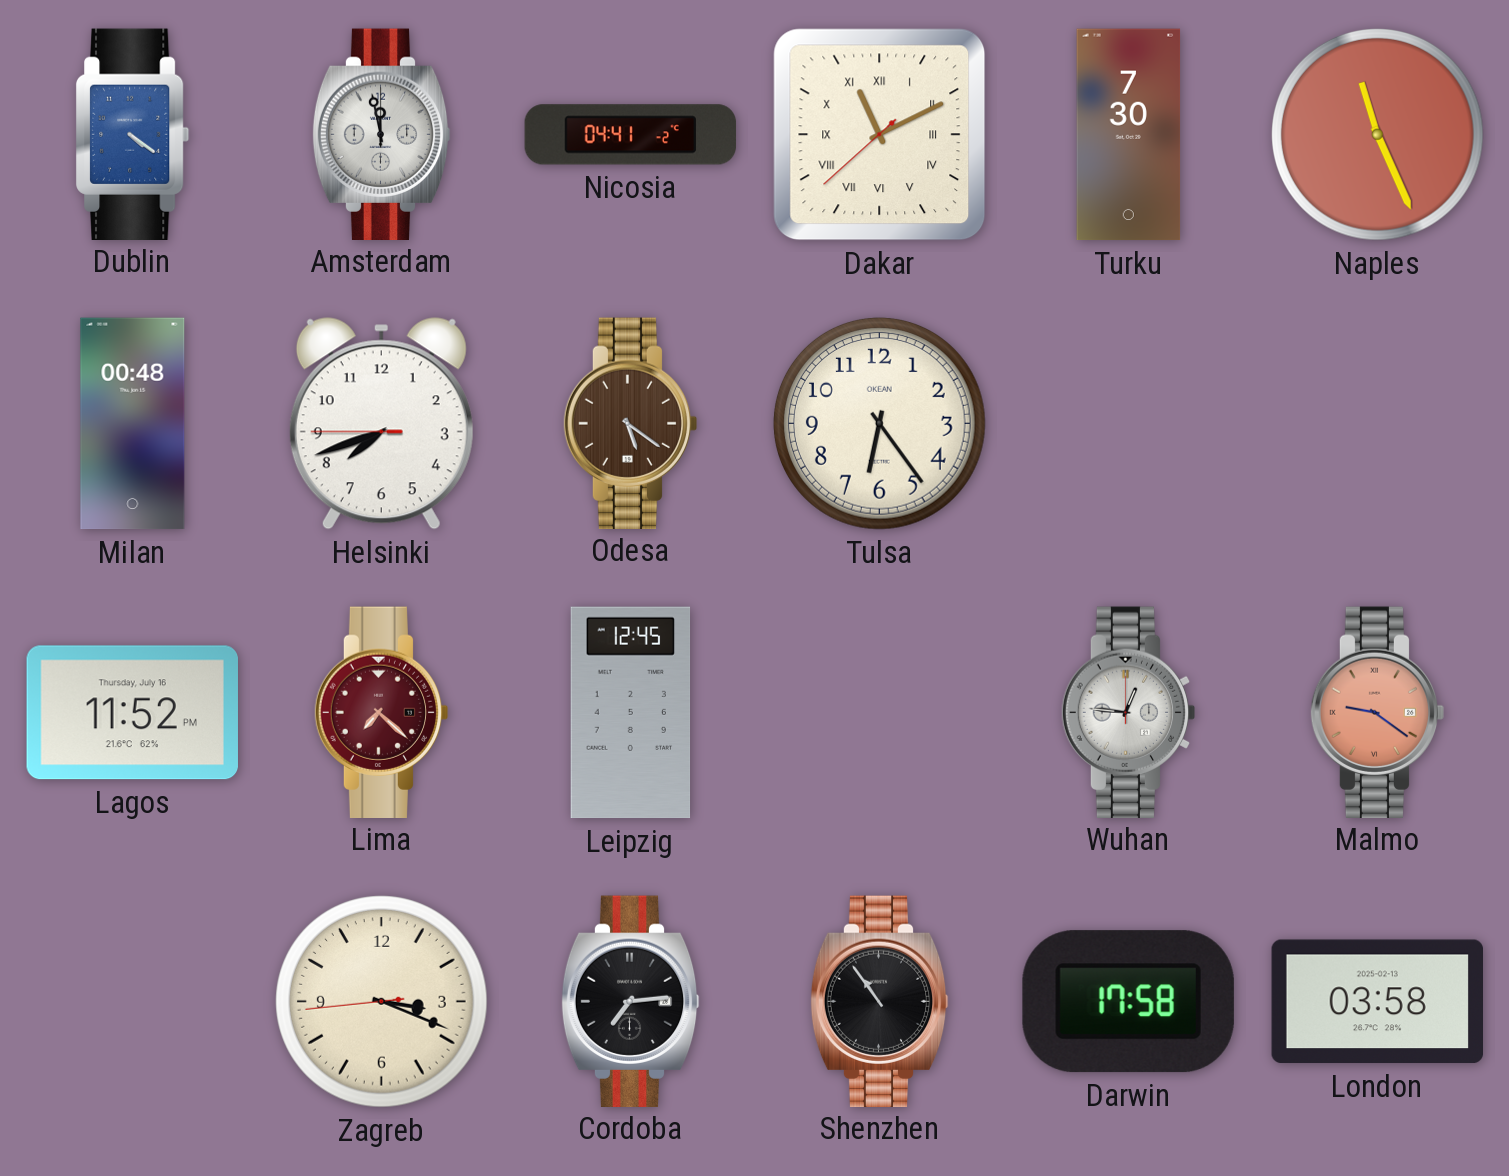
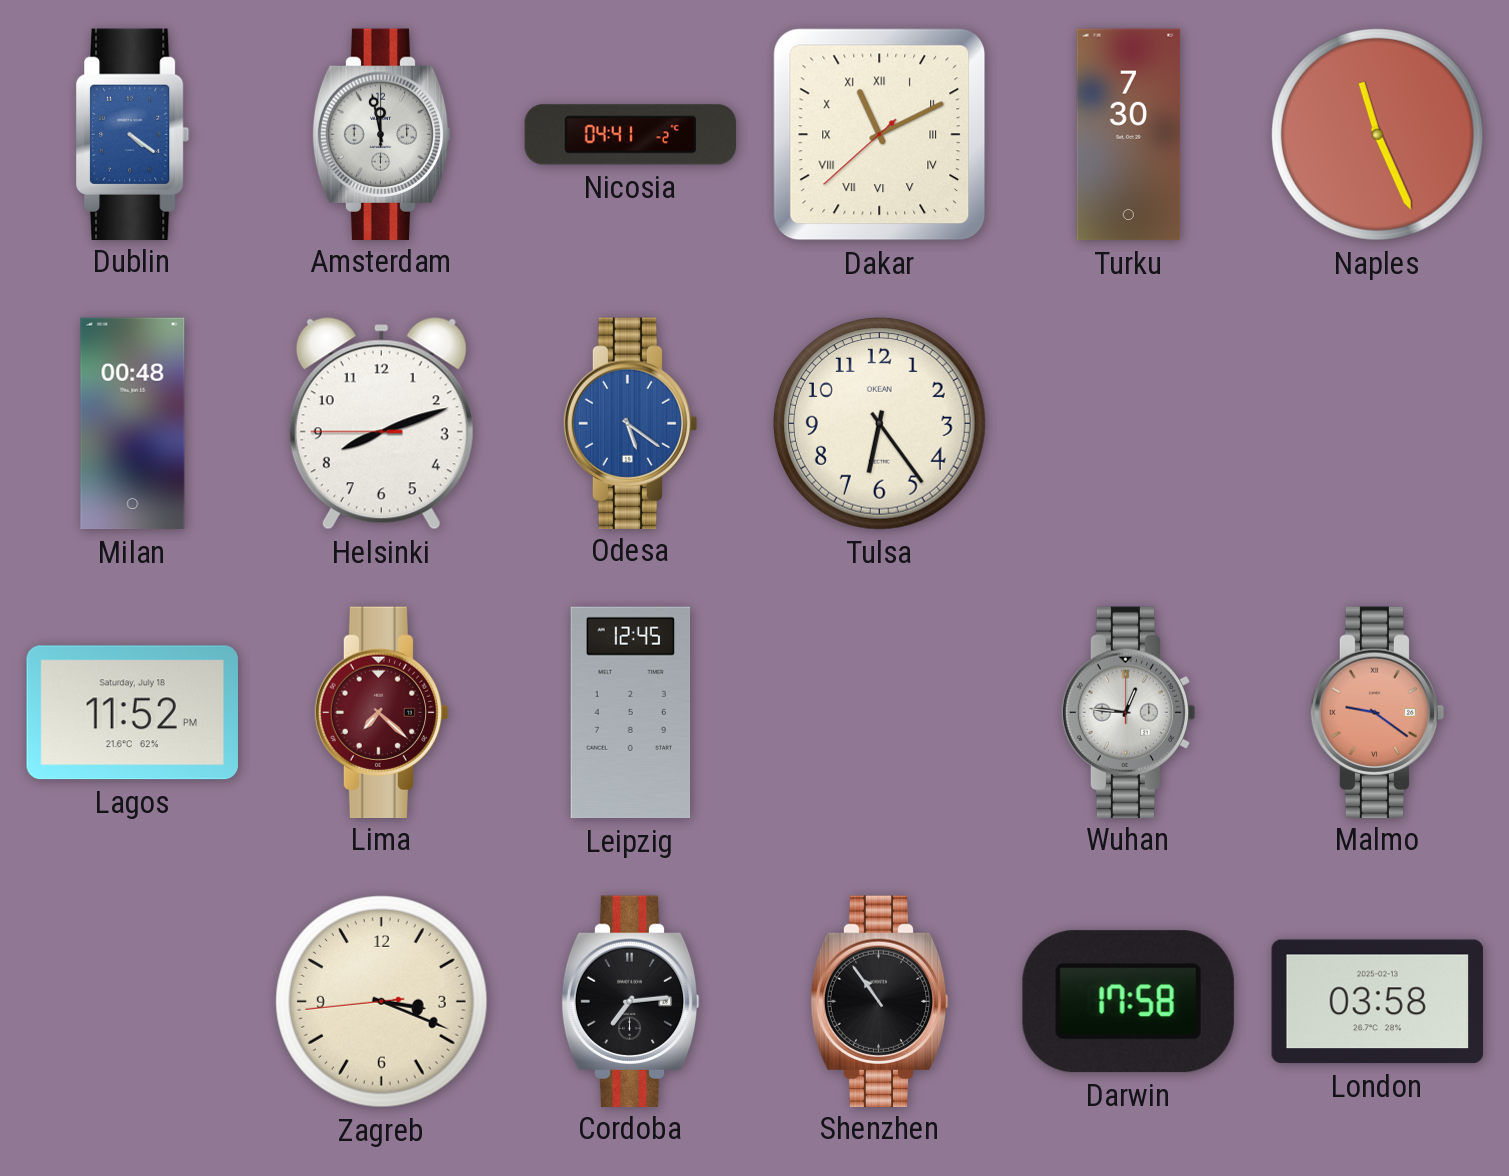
Helsinki: 7:41 -> 8:11
Odesa dial: brown -> blue
Lagos date: Thursday, July 16 -> Saturday, July 18
